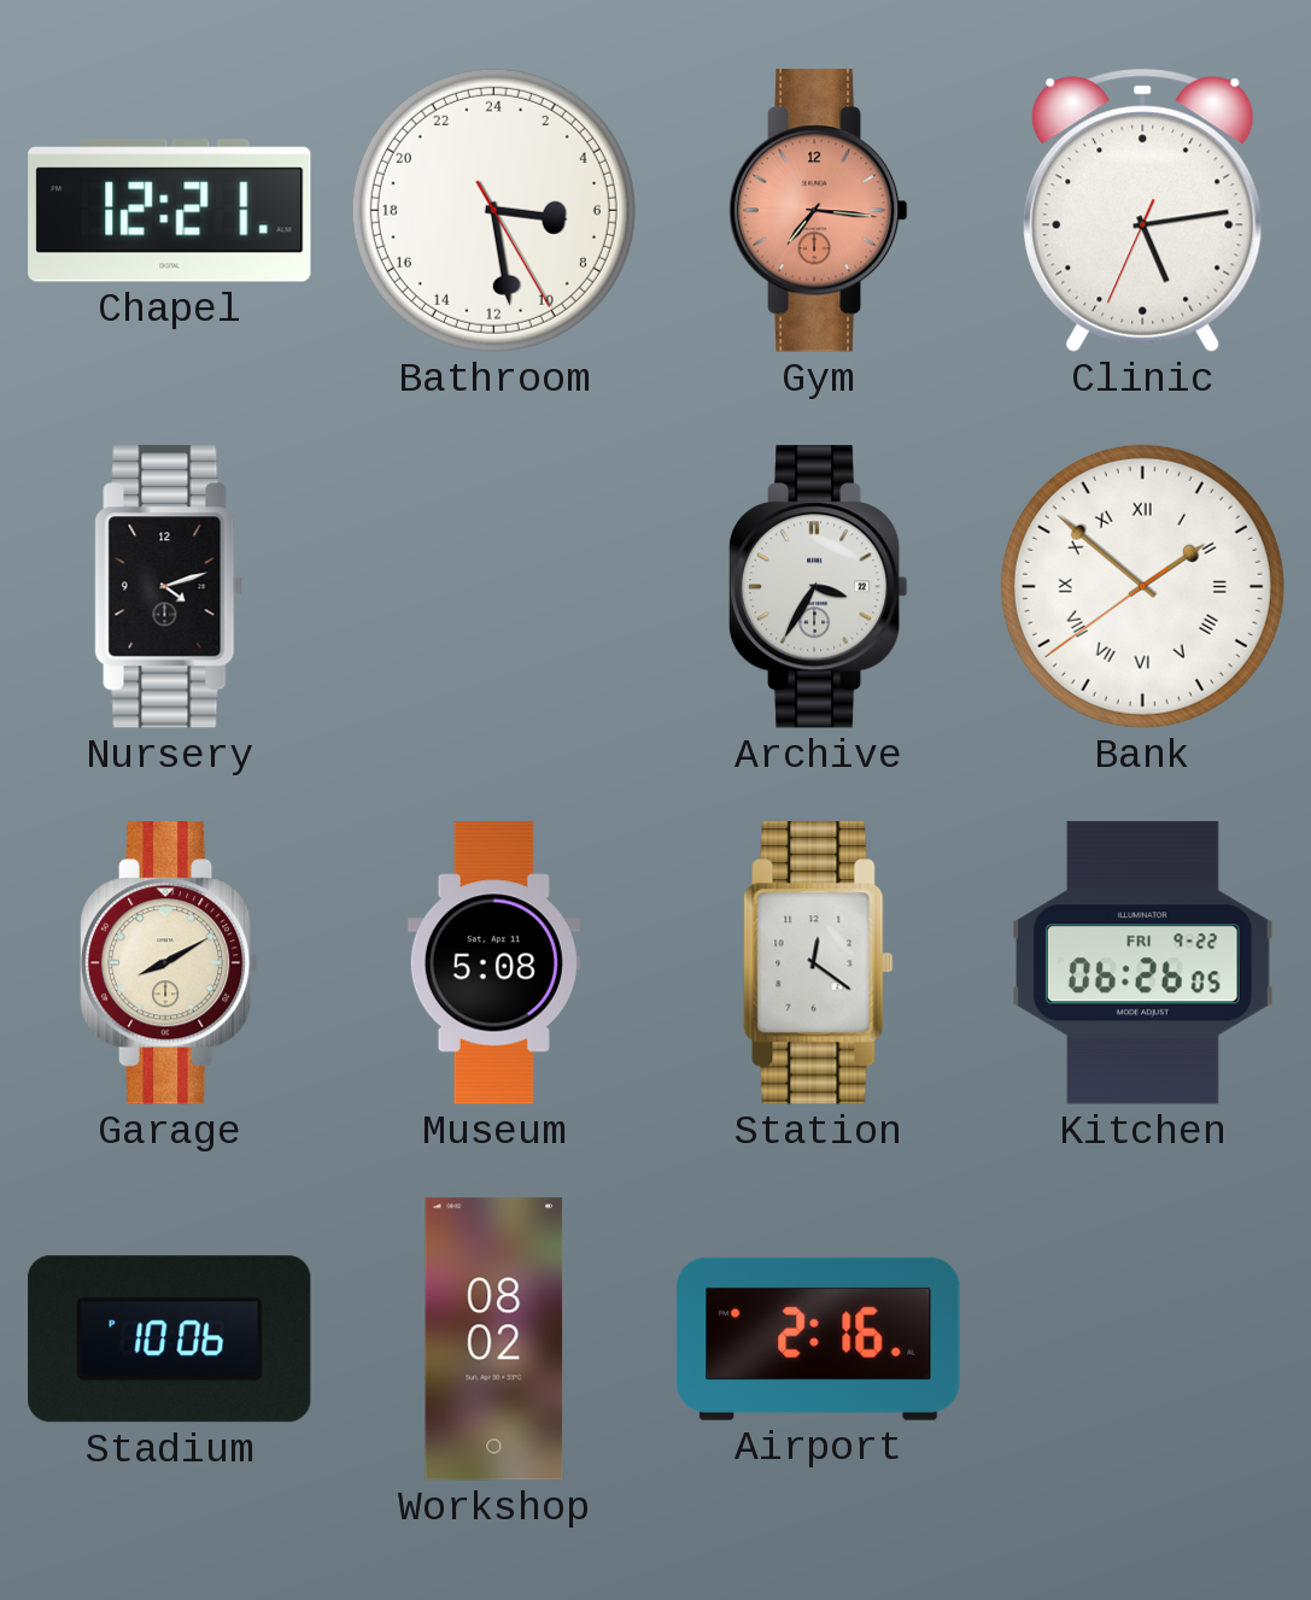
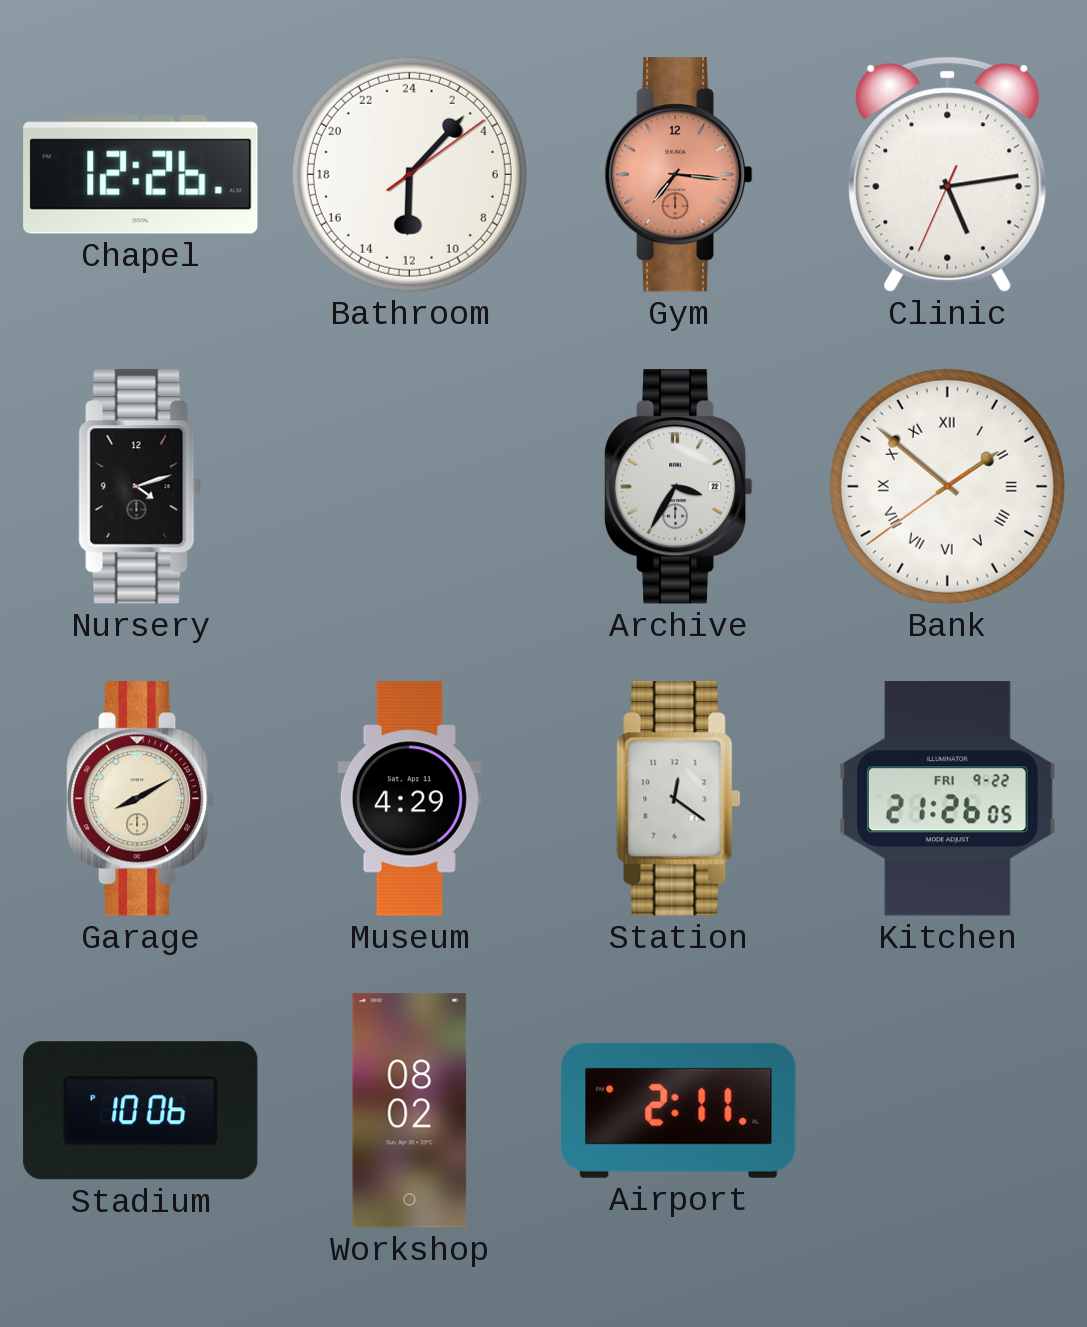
Chapel: 12:21 -> 12:26
Bathroom: 6:28 -> 12:07
Museum: 5:08 -> 4:29
Kitchen: 06:26 -> 21:26
Airport: 2:16 -> 2:11
